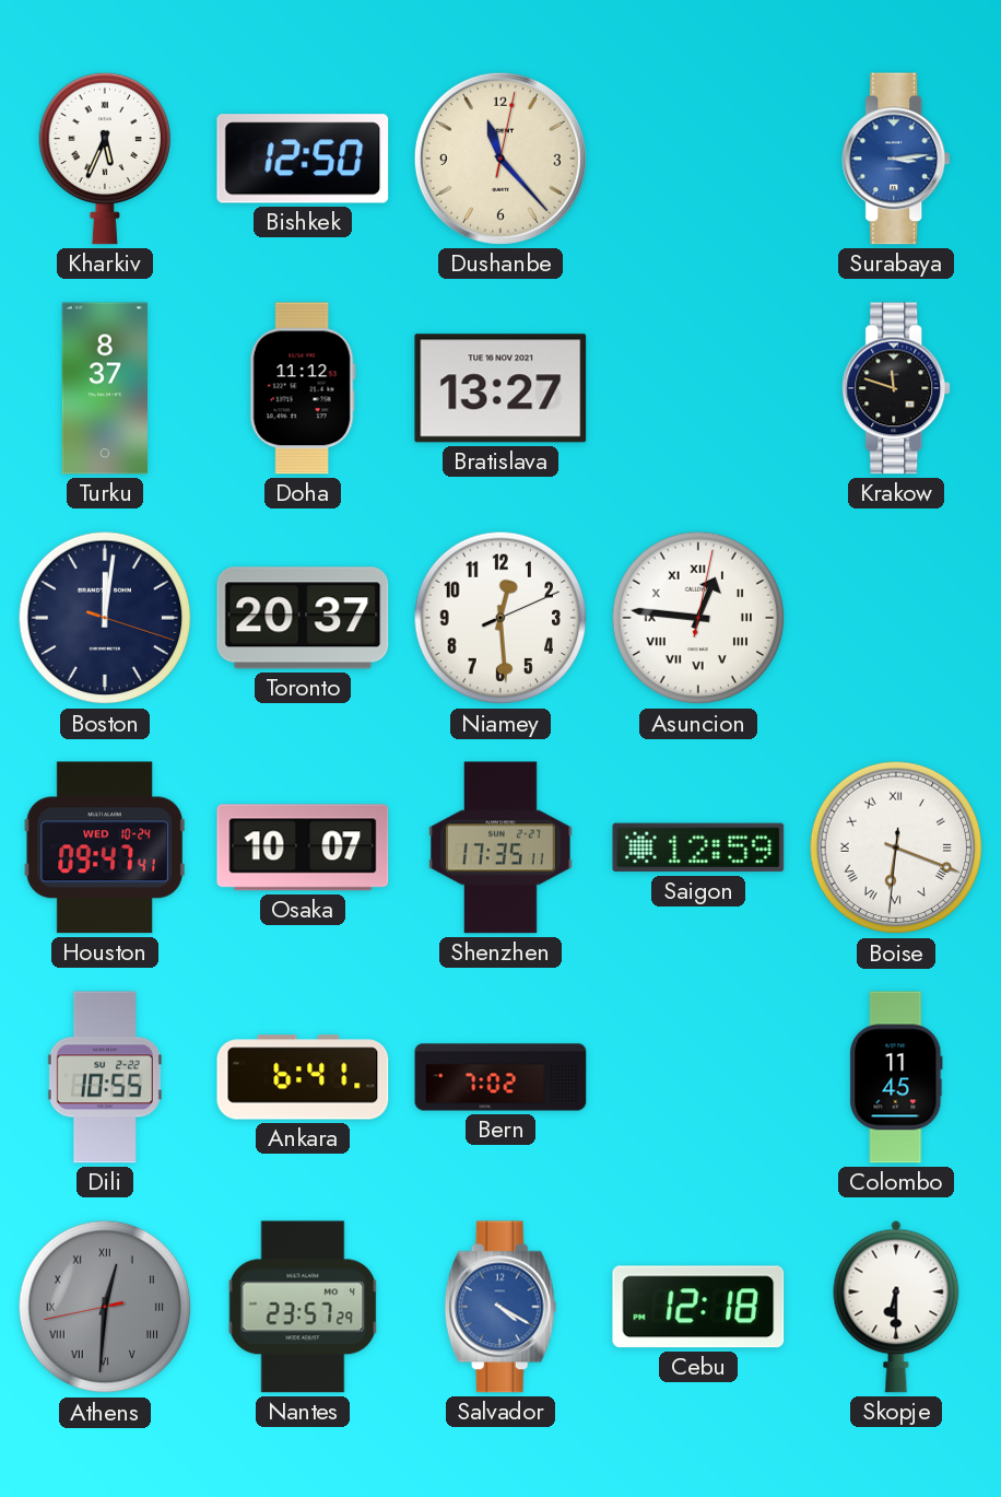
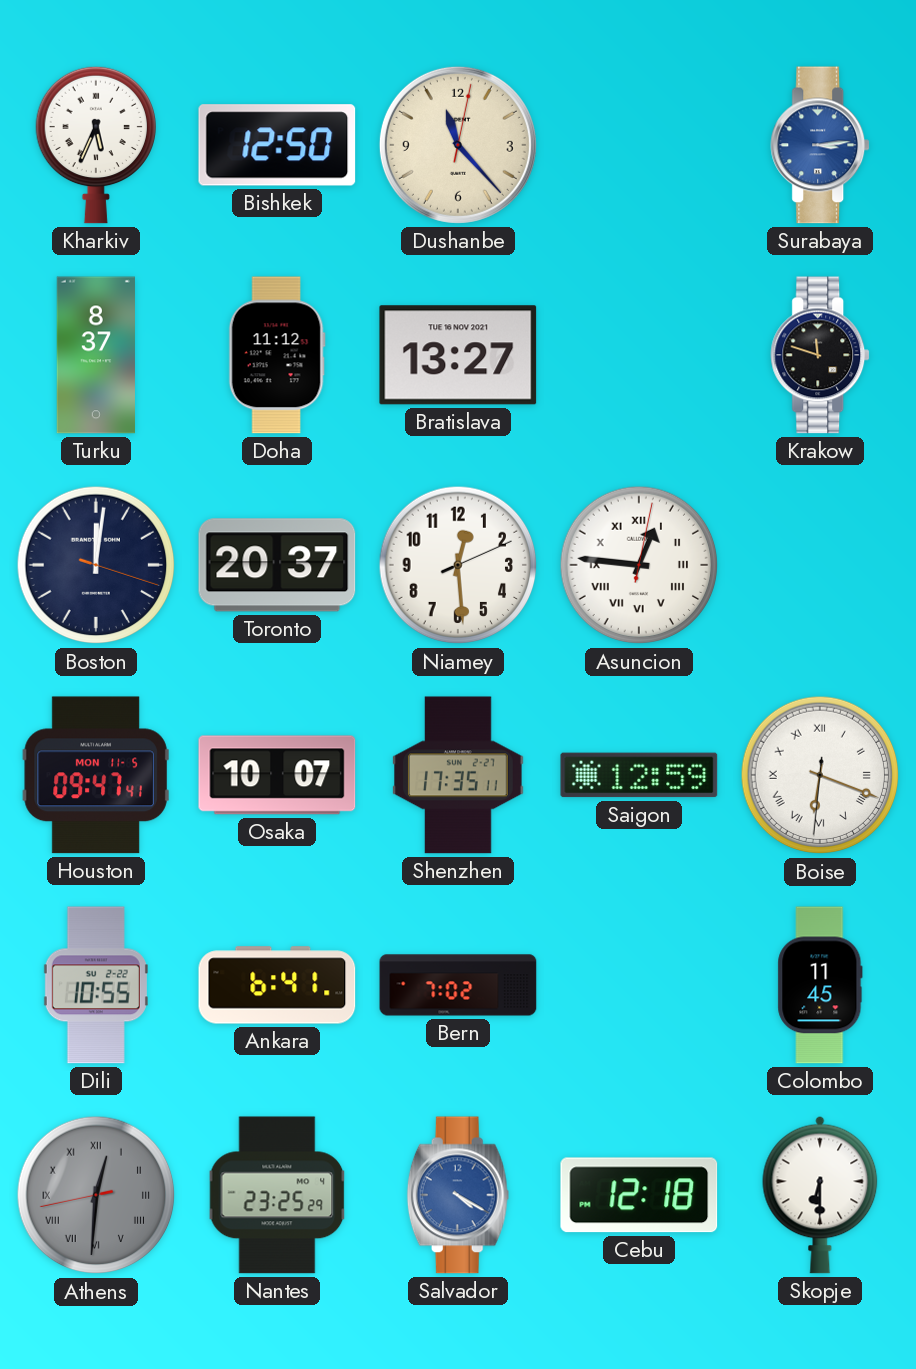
Houston date: WED 10-24 -> MON 11-5
Nantes: 23:57 -> 23:25
